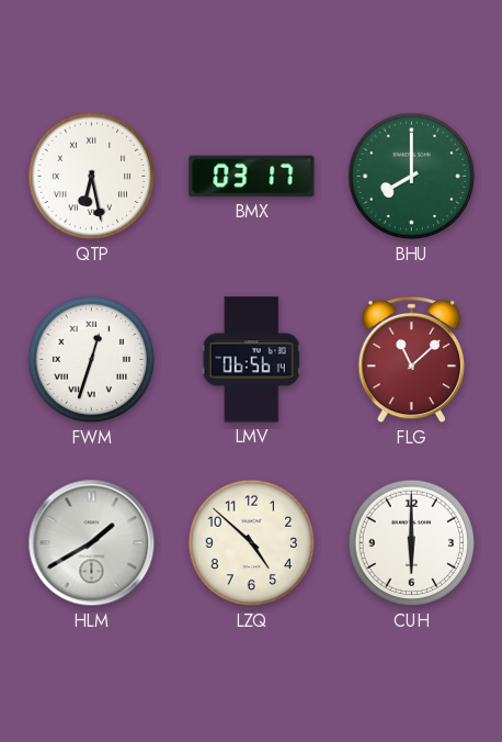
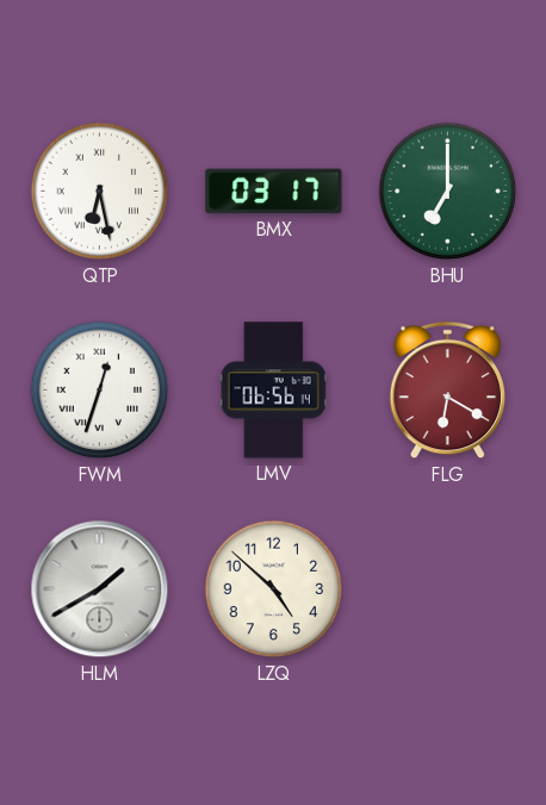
BHU: 8:00 -> 7:00
FLG: 11:08 -> 6:20
CUH: 6:00 -> none
